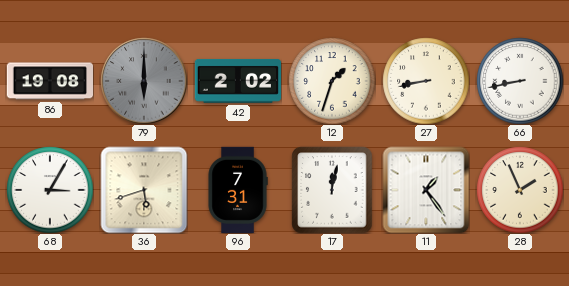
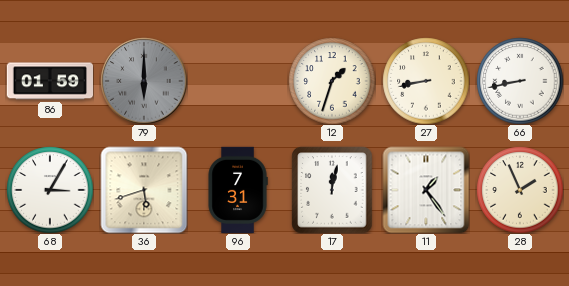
86: 19:08 -> 01:59
42: 2:02 -> none
